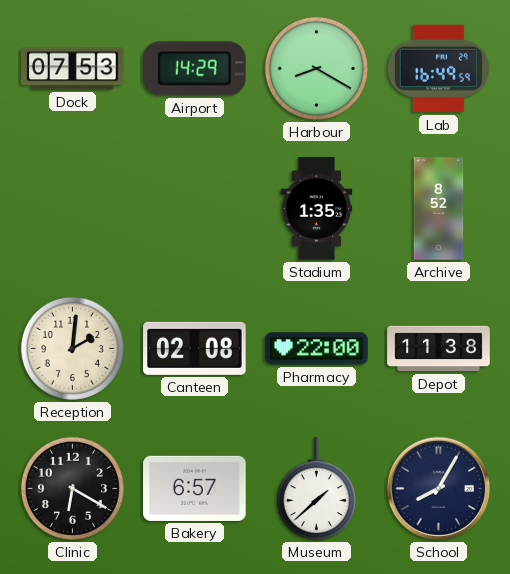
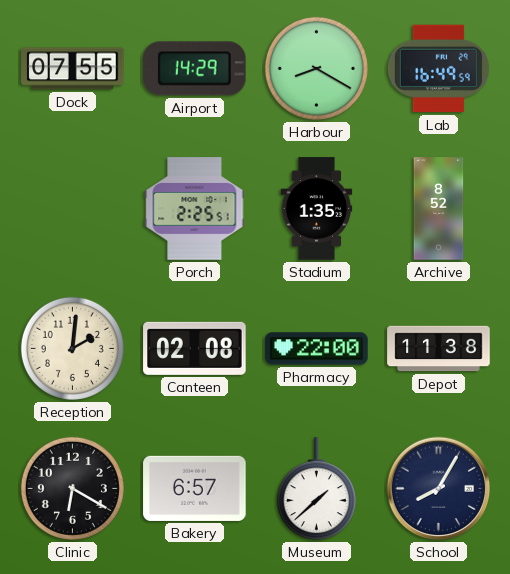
Dock: 07:53 -> 07:55
Porch: none -> 2:25
